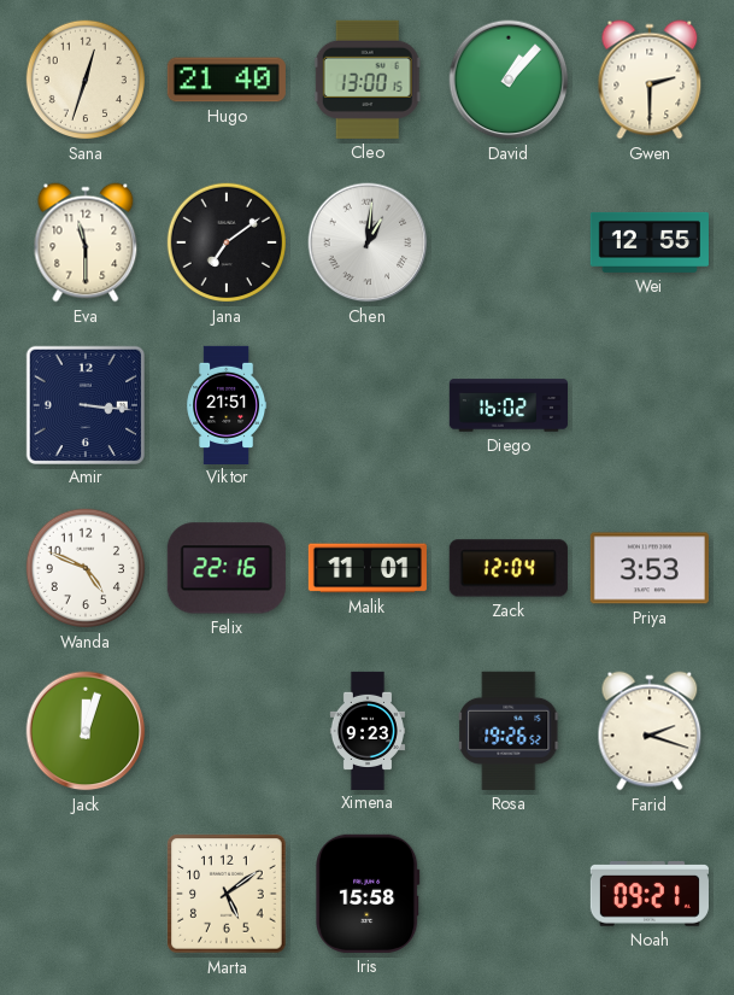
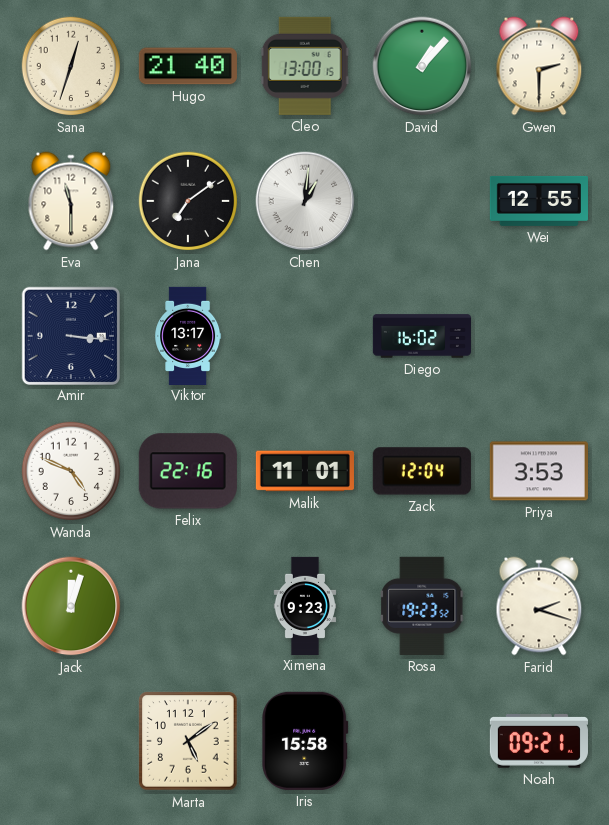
Viktor: 21:51 -> 13:17
Rosa: 19:26 -> 19:23
